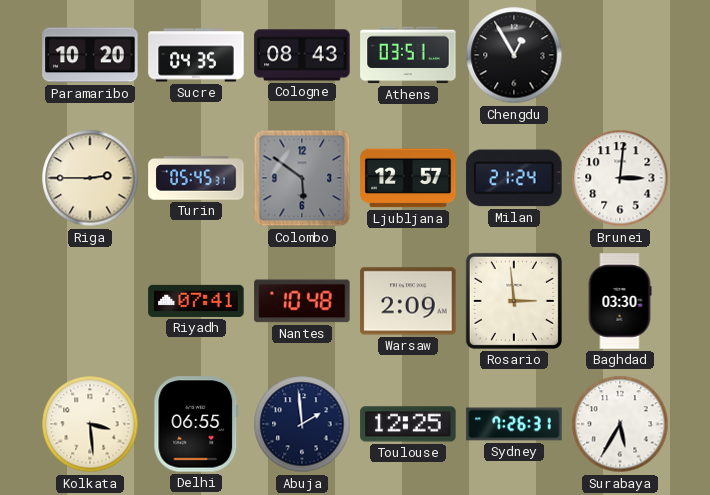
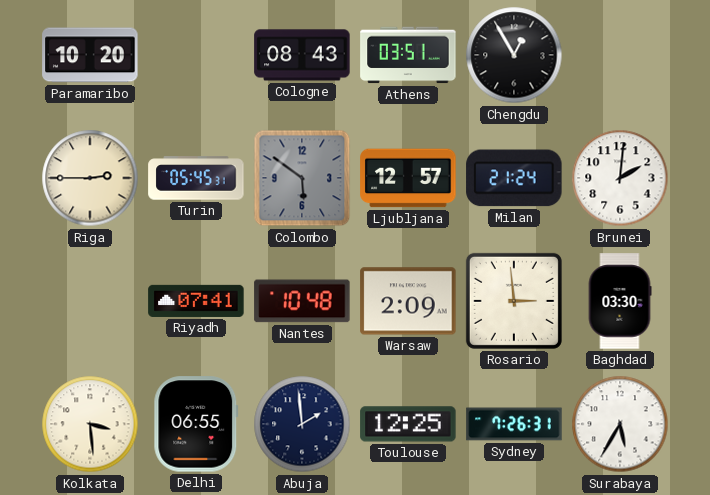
Sucre: 04:35 -> none
Brunei: 3:01 -> 2:01
